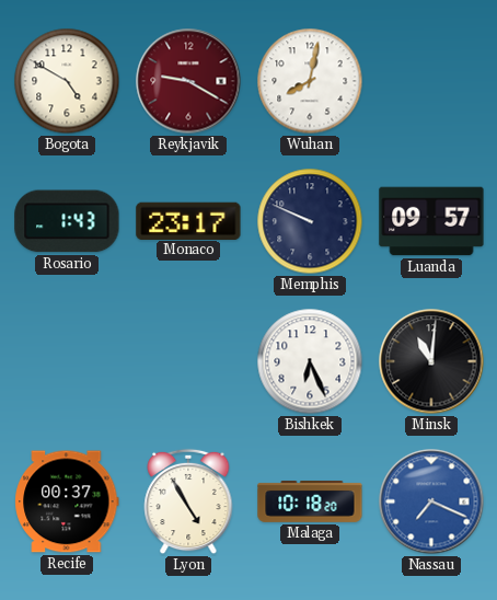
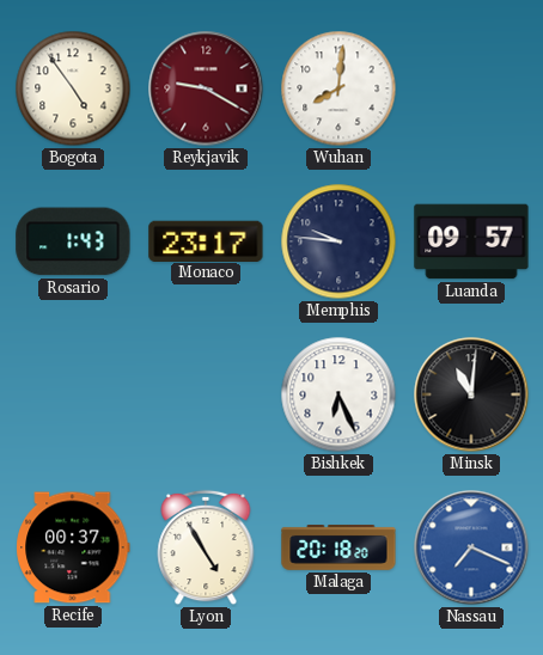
Bogota: 4:50 -> 4:54
Wuhan: 8:02 -> 8:01
Memphis: 9:49 -> 9:46
Malaga: 10:18 -> 20:18
